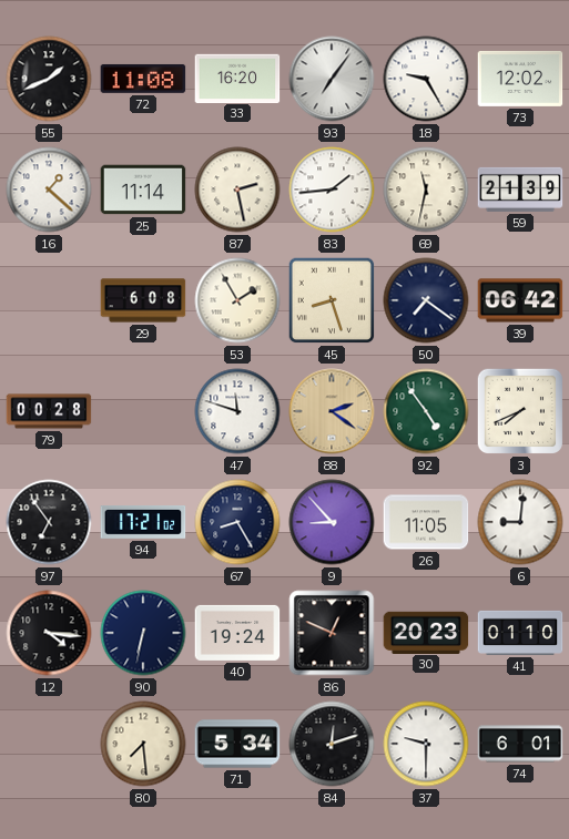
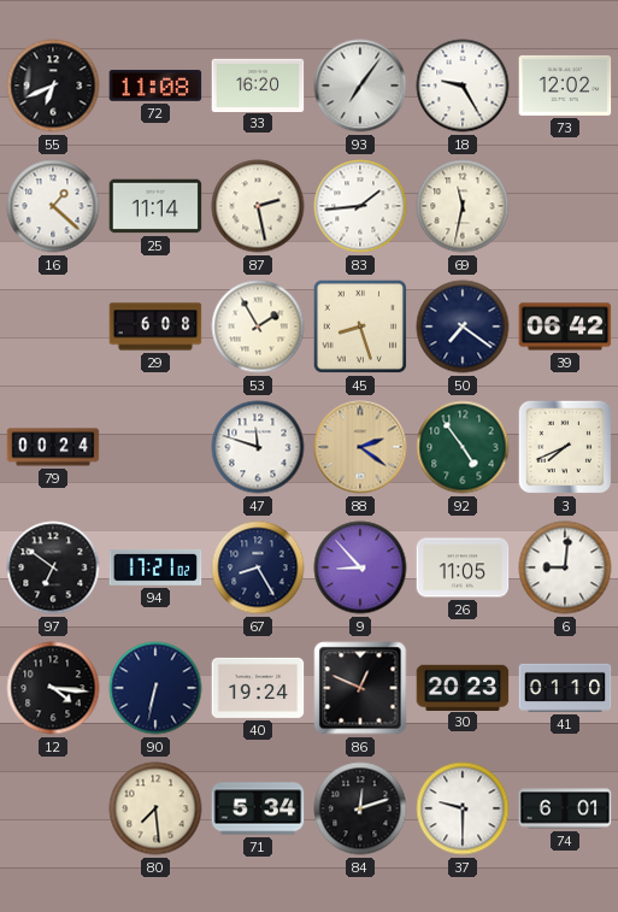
55: 1:41 -> 6:41
59: 21:39 -> none
79: 00:28 -> 00:24
97: 6:54 -> 6:51
